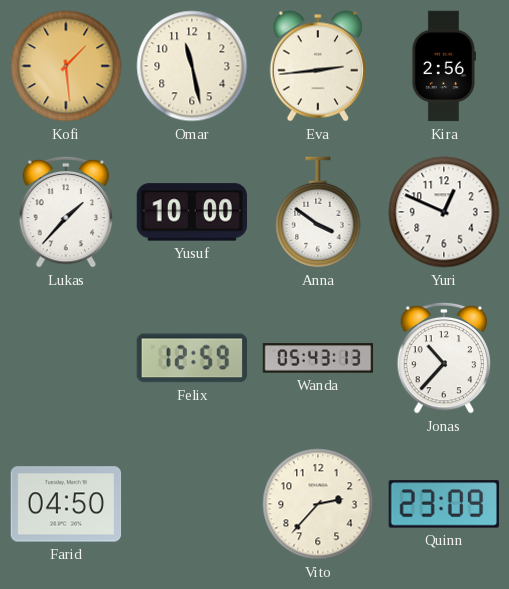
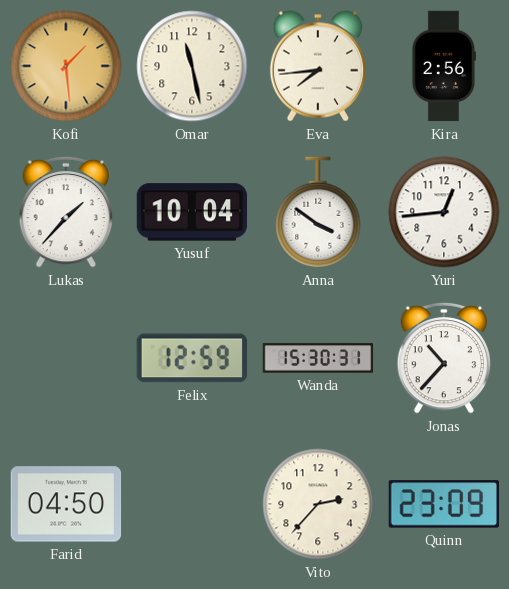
Eva: 2:44 -> 7:44
Yusuf: 10:00 -> 10:04
Yuri: 12:49 -> 12:44
Wanda: 05:43 -> 15:30
